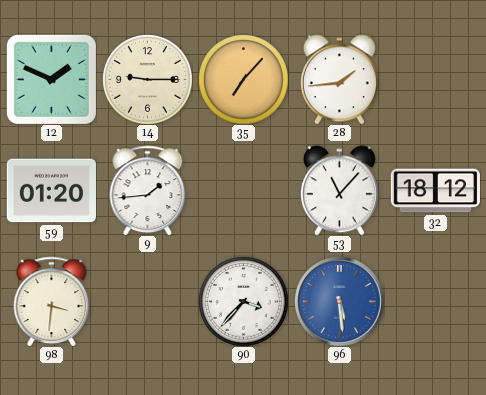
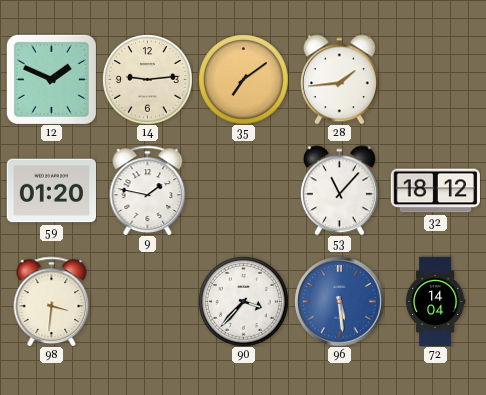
14: 9:15 -> 9:14
35: 7:07 -> 7:09
9: 1:44 -> 1:47
72: none -> 14:04
